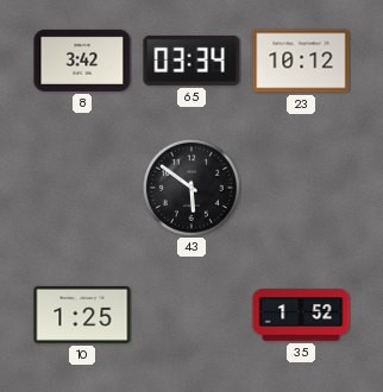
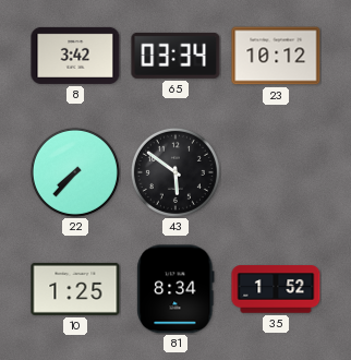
22: none -> 7:37
81: none -> 8:34
